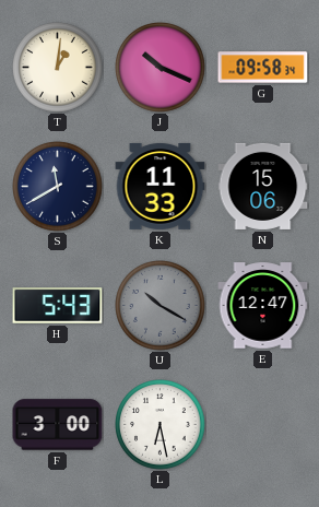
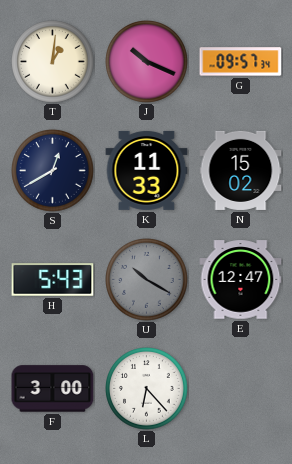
G: 09:58 -> 09:57
S: 11:40 -> 12:40
N: 15:06 -> 15:02
L: 6:28 -> 6:23
